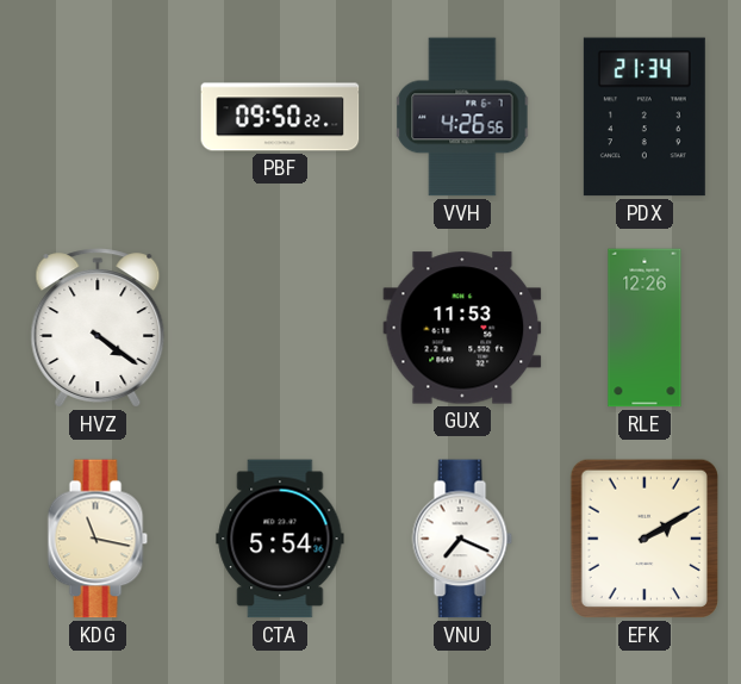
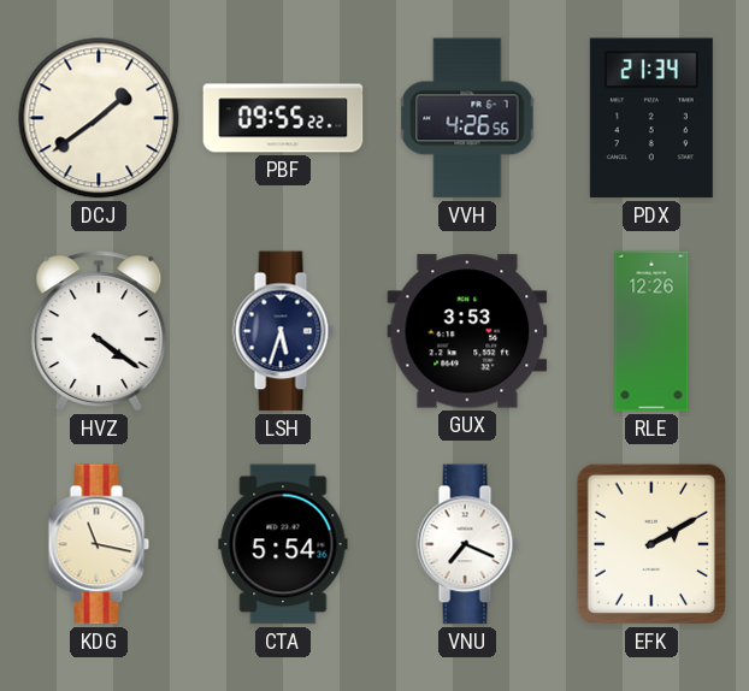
DCJ: none -> 1:39
PBF: 09:50 -> 09:55
LSH: none -> 5:33
GUX: 11:53 -> 3:53
